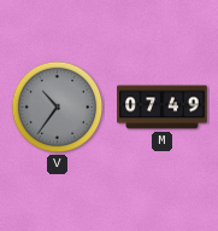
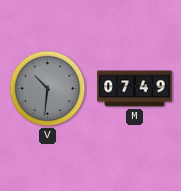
V: 10:36 -> 10:31
